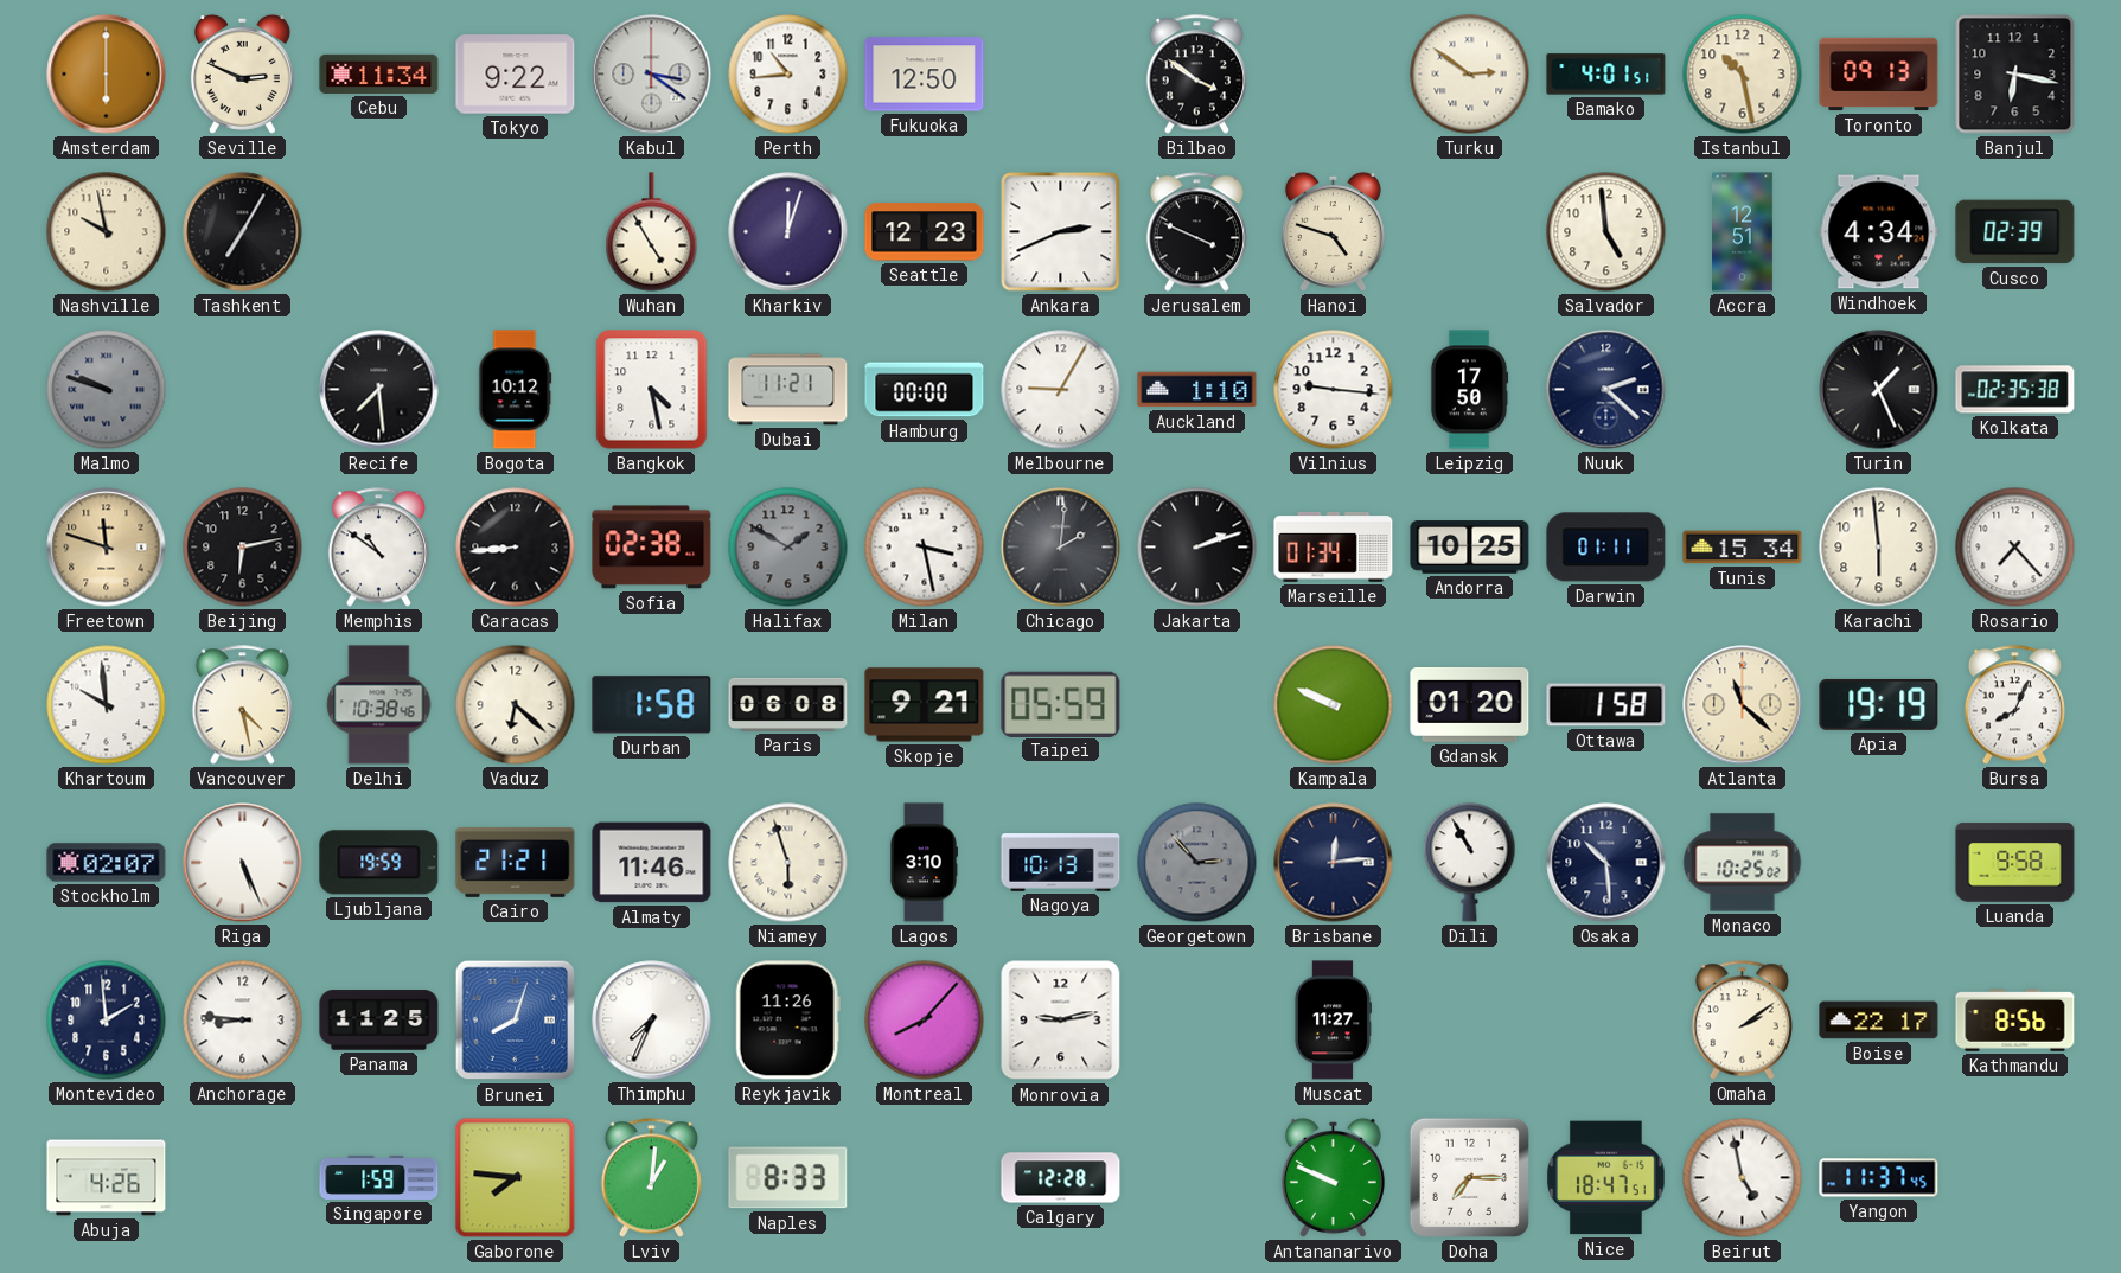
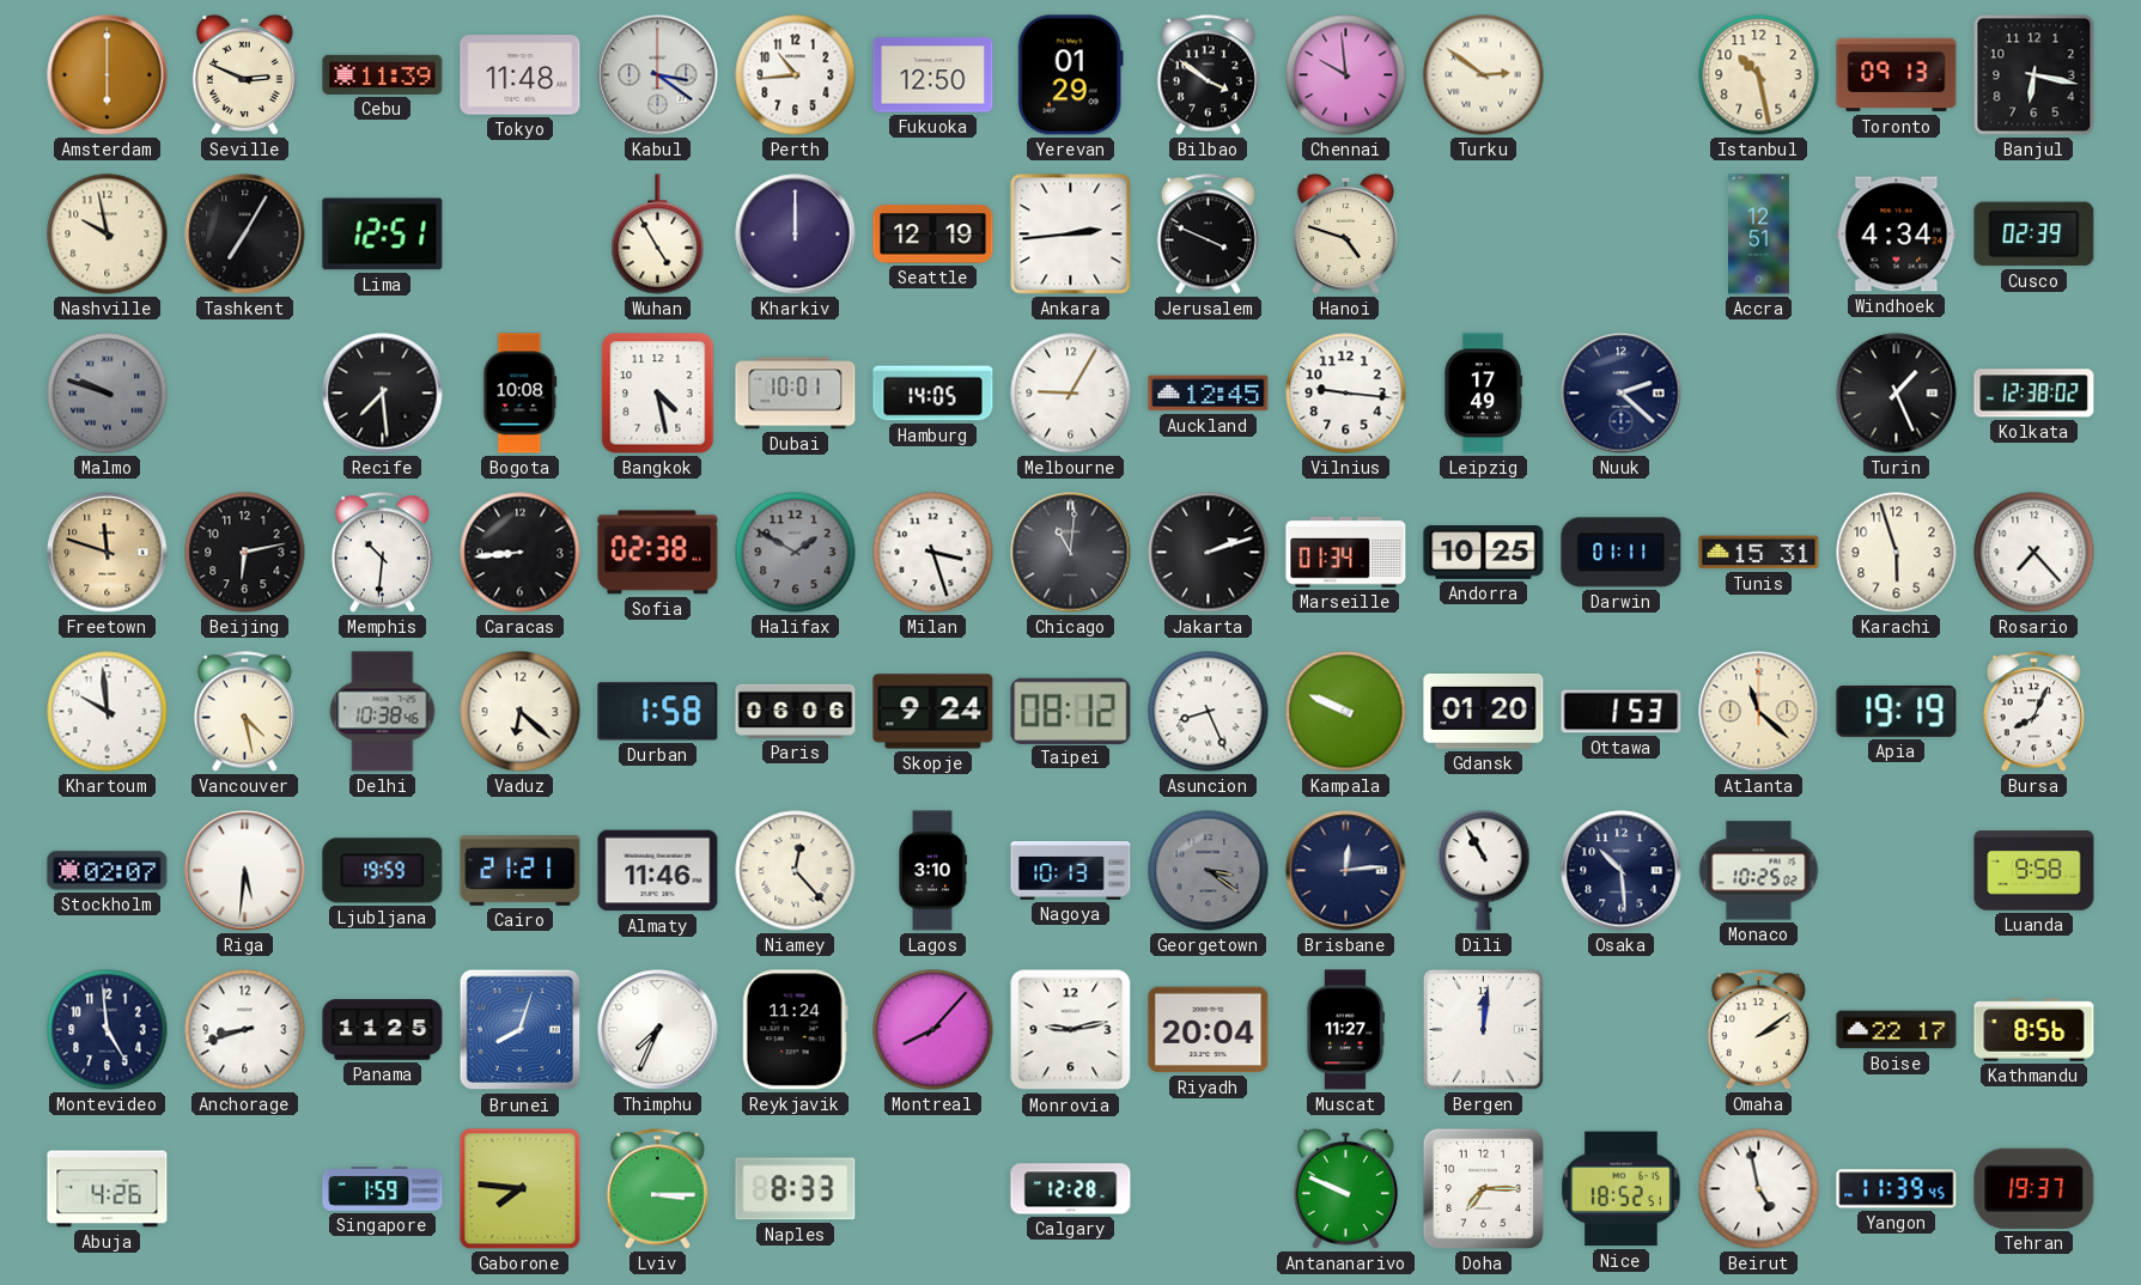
Cebu: 11:34 -> 11:39
Tokyo: 9:22 -> 11:48
Yerevan: none -> 01:29
Chennai: none -> 9:59
Bamako: 4:01 -> none
Lima: none -> 12:51
Kharkiv: 12:03 -> 12:00
Seattle: 12:23 -> 12:19
Ankara: 2:41 -> 2:44
Salvador: 4:59 -> none
Bogota: 10:12 -> 10:08
Dubai: 11:21 -> 10:01
Hamburg: 00:00 -> 14:05
Auckland: 1:10 -> 12:45
Leipzig: 17:50 -> 17:49
Kolkata: 02:35 -> 12:38
Memphis: 10:51 -> 10:31
Milan: 3:28 -> 3:27
Chicago: 2:01 -> 11:01
Tunis: 15:34 -> 15:31
Karachi: 5:59 -> 5:57
Paris: 06:08 -> 06:06
Skopje: 9:21 -> 9:24
Taipei: 05:59 -> 08:12
Asuncion: none -> 8:26
Ottawa: 1:58 -> 1:53
Riga: 5:26 -> 5:31
Niamey: 5:57 -> 12:23
Georgetown: 2:53 -> 3:21
Montevideo: 1:59 -> 4:59
Anchorage: 8:46 -> 8:42
Reykjavik: 11:26 -> 11:24
Riyadh: none -> 20:04
Bergen: none -> 12:01
Lviv: 1:01 -> 3:15
Nice: 18:47 -> 18:52
Yangon: 11:37 -> 11:39
Tehran: none -> 19:37
